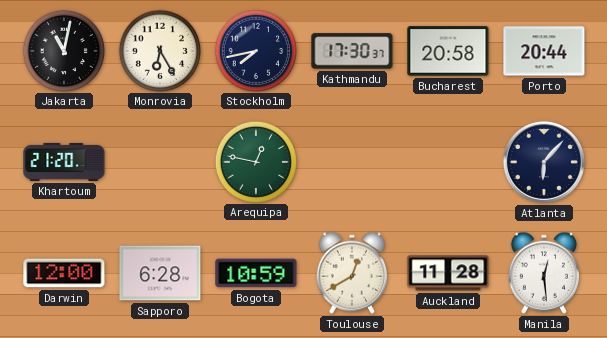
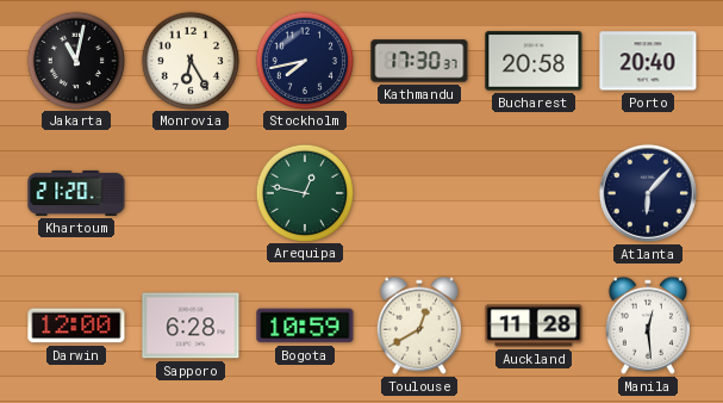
Porto: 20:44 -> 20:40
